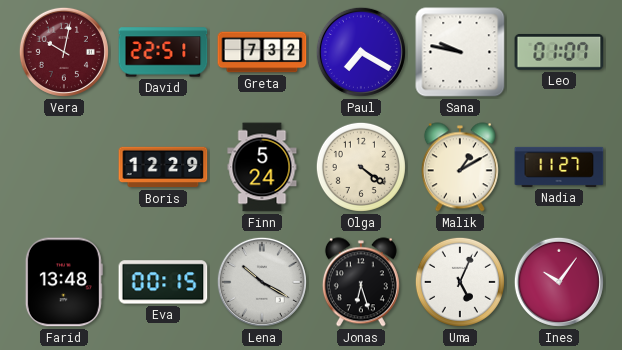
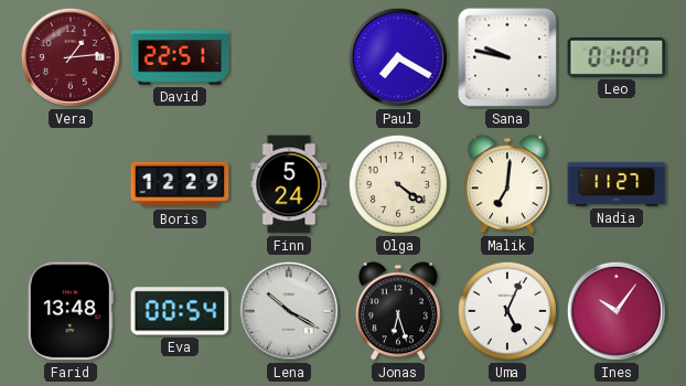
Vera: 10:02 -> 1:14
Greta: 7:32 -> none
Malik: 1:10 -> 7:01
Eva: 00:15 -> 00:54
